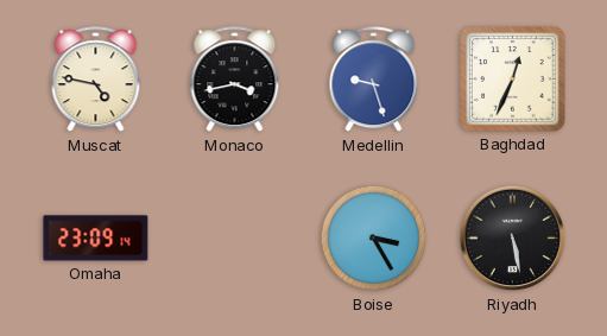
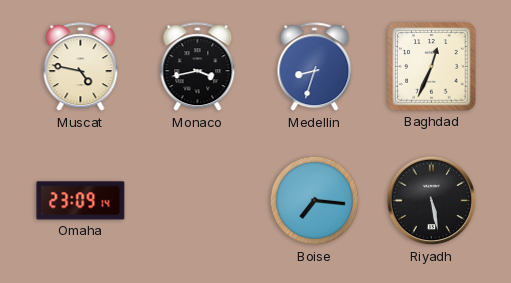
Medellin: 9:27 -> 8:33
Boise: 3:25 -> 7:16
